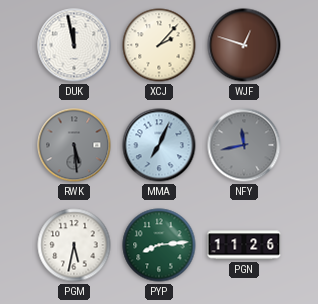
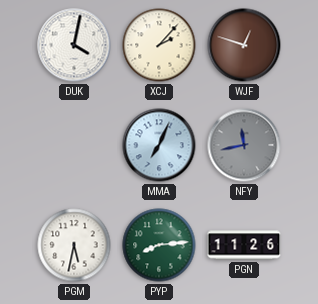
DUK: 11:58 -> 4:02
RWK: 5:29 -> none
